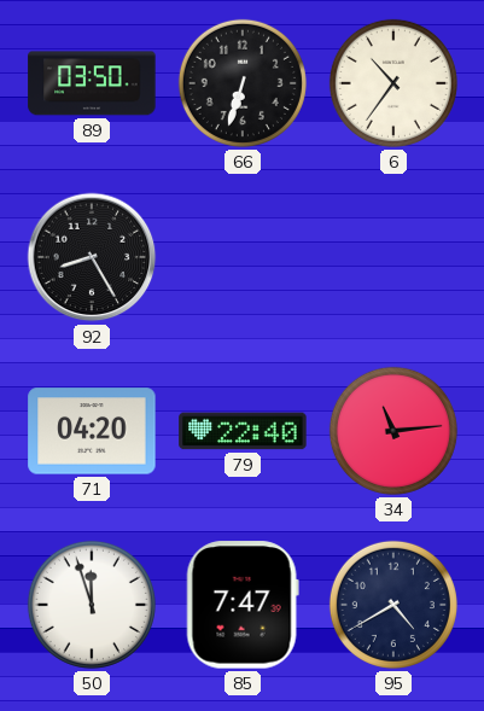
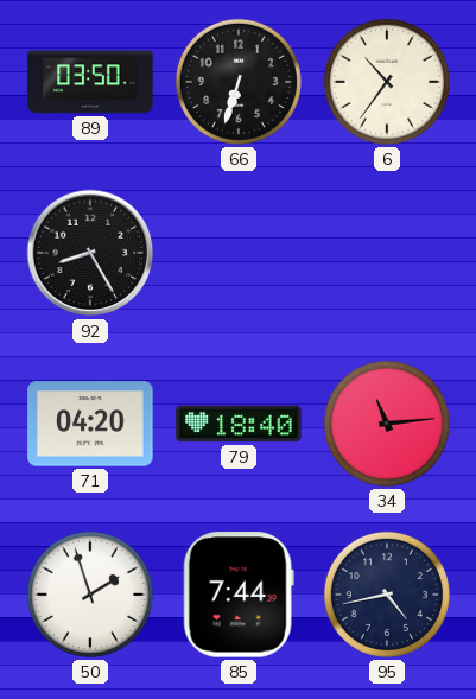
79: 22:40 -> 18:40
50: 11:57 -> 1:57
85: 7:47 -> 7:44
95: 4:40 -> 4:43
